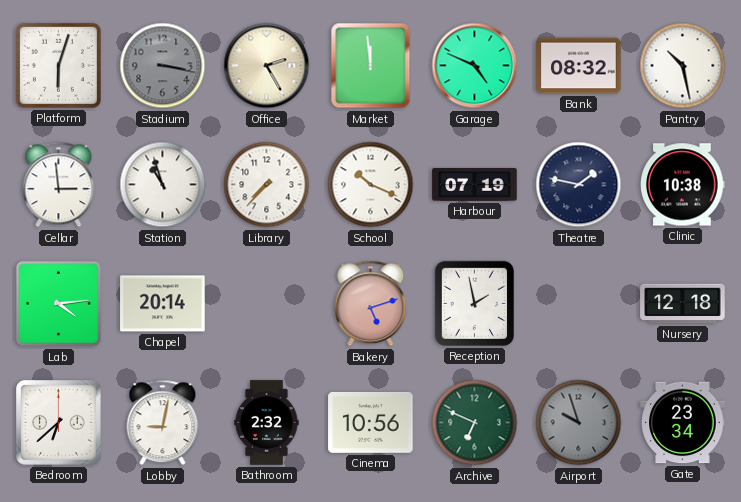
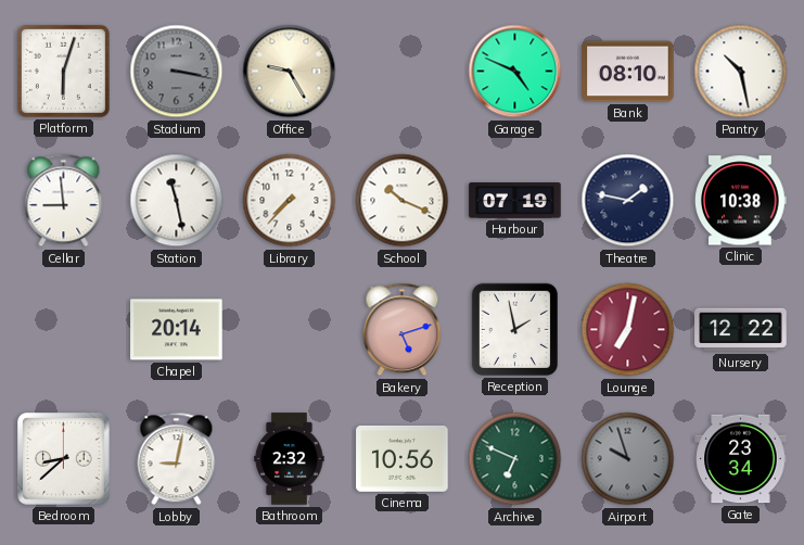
Office: 2:25 -> 9:25
Market: 11:59 -> none
Bank: 08:32 -> 08:10
Cellar: 2:59 -> 8:59
Station: 10:57 -> 11:28
Lab: 4:14 -> none
Lounge: none -> 7:02
Nursery: 12:18 -> 12:22
Bedroom: 6:38 -> 8:38
